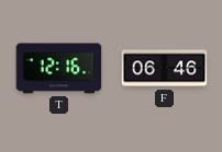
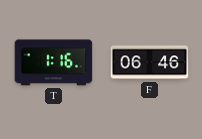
T: 12:16 -> 1:16
